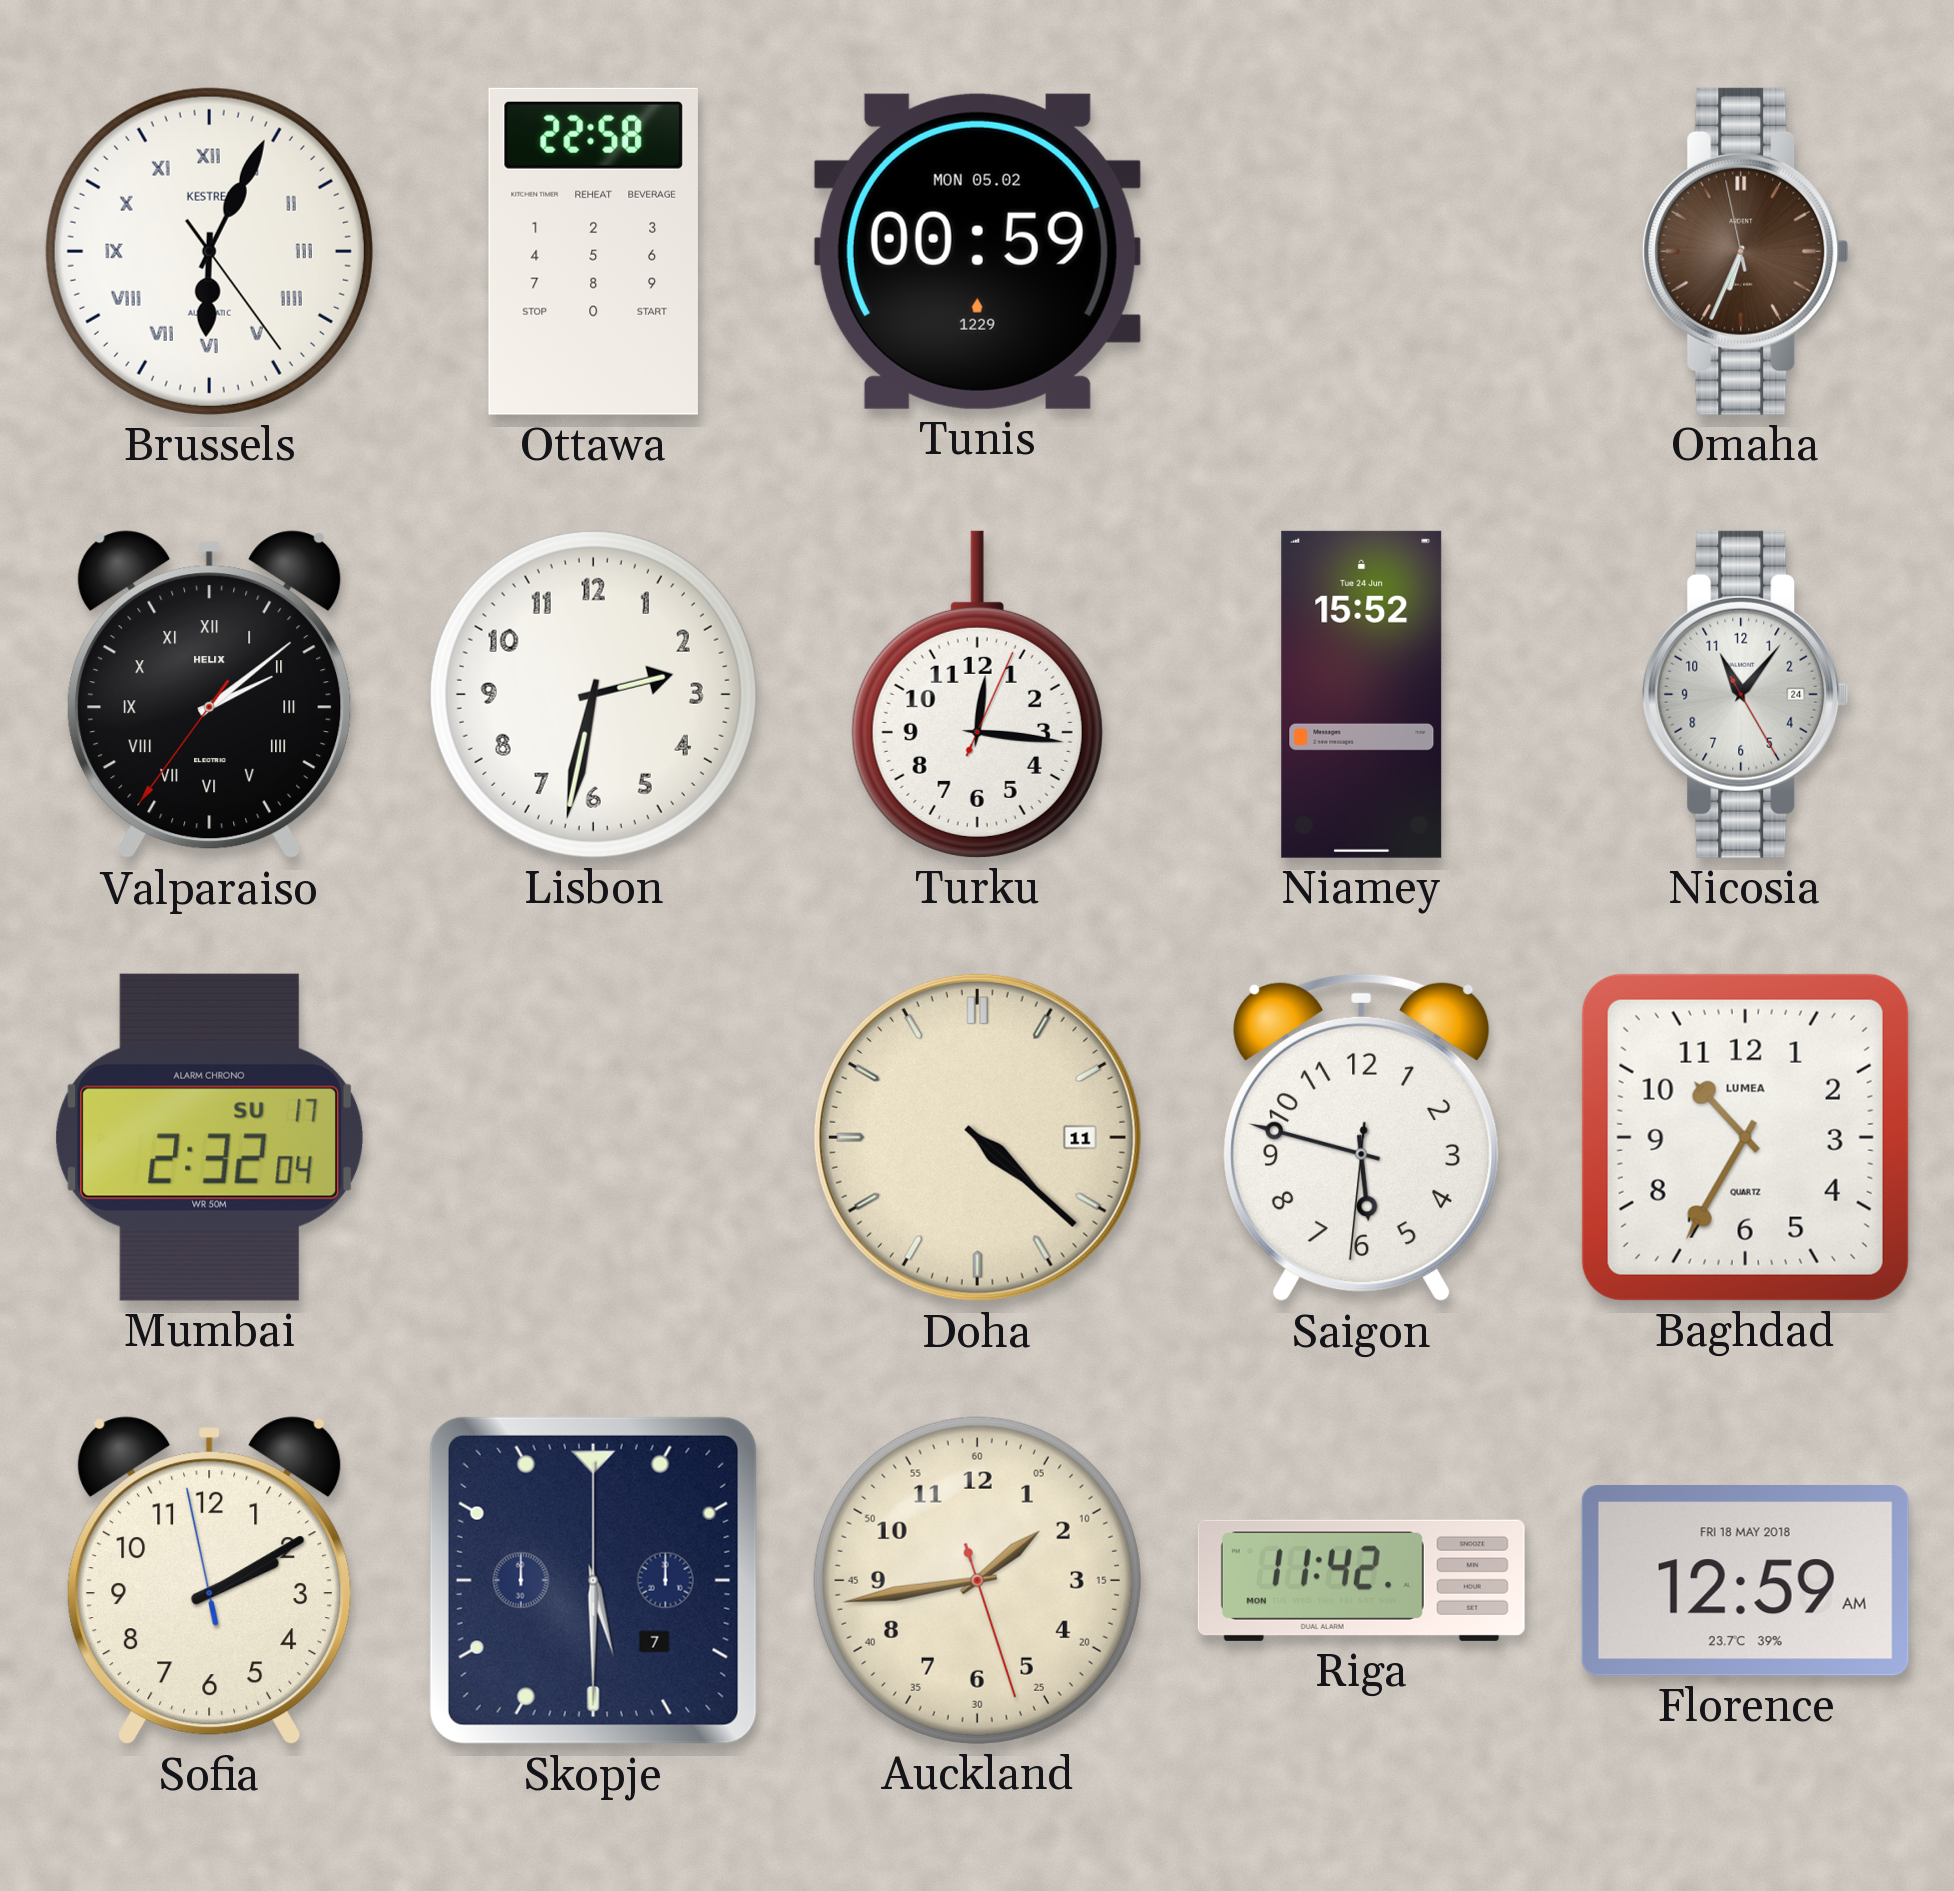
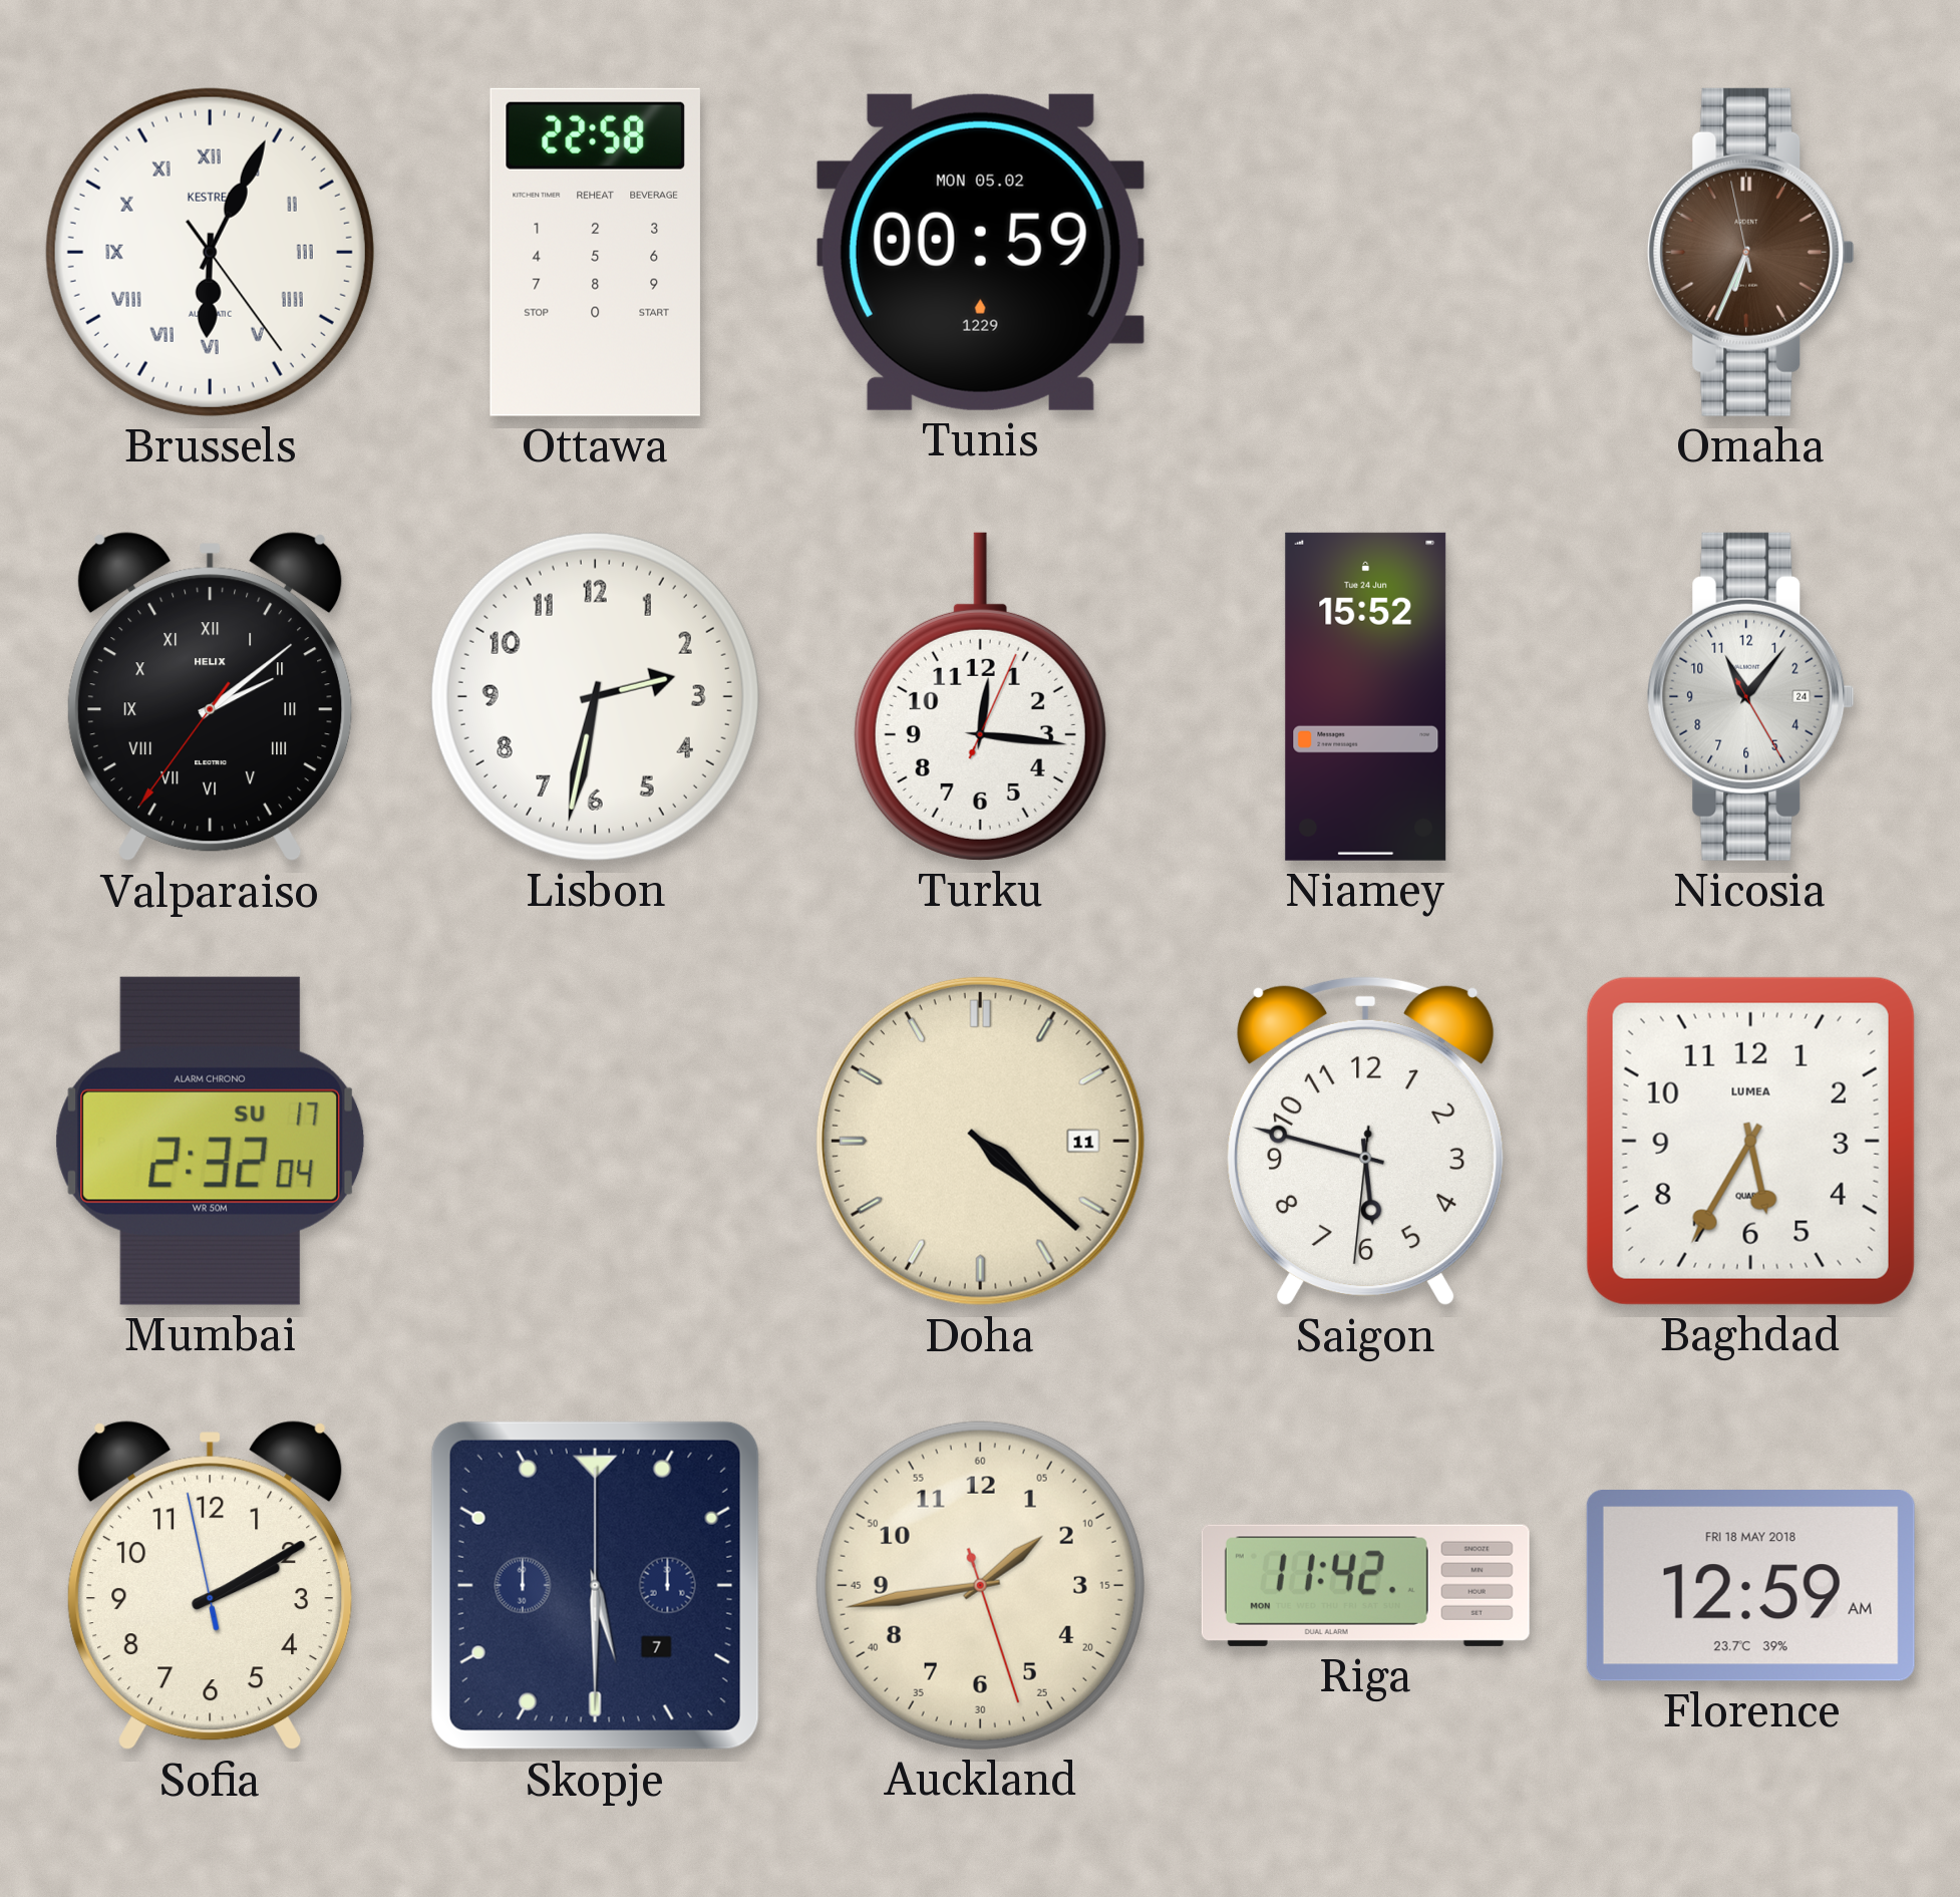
Baghdad: 10:35 -> 5:35
